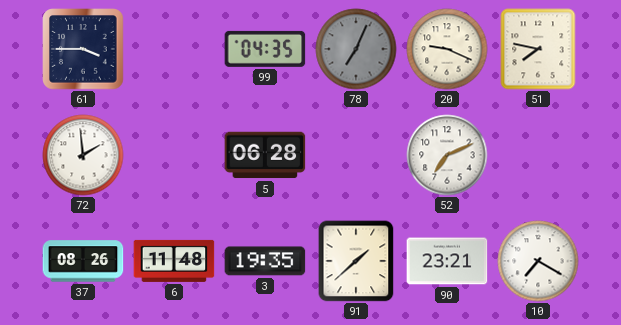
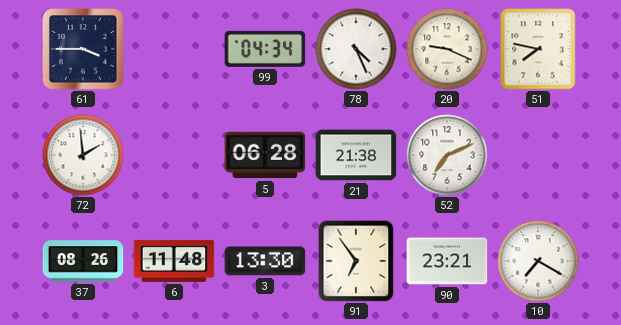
99: 04:35 -> 04:34
78: 7:04 -> 4:26
78 dial: grey -> white
21: none -> 21:38
3: 19:35 -> 13:30
91: 1:38 -> 6:54
